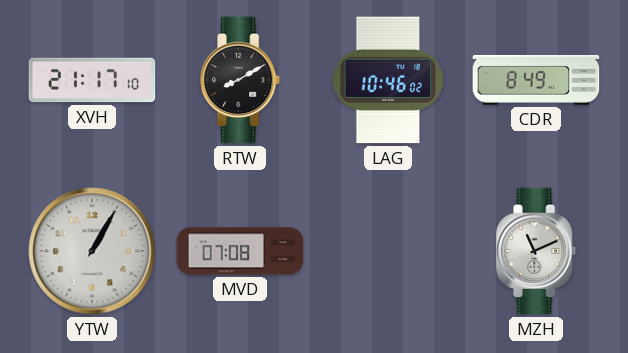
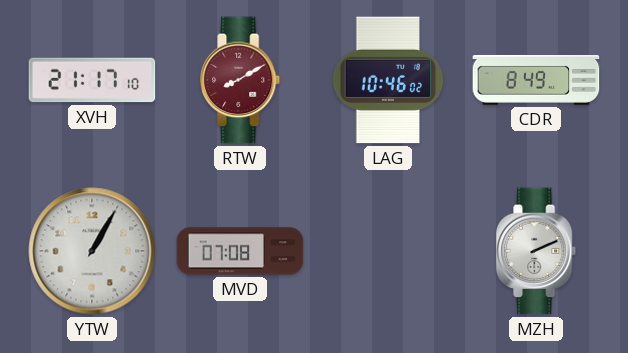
RTW dial: black -> burgundy
MZH: 11:11 -> 2:11
